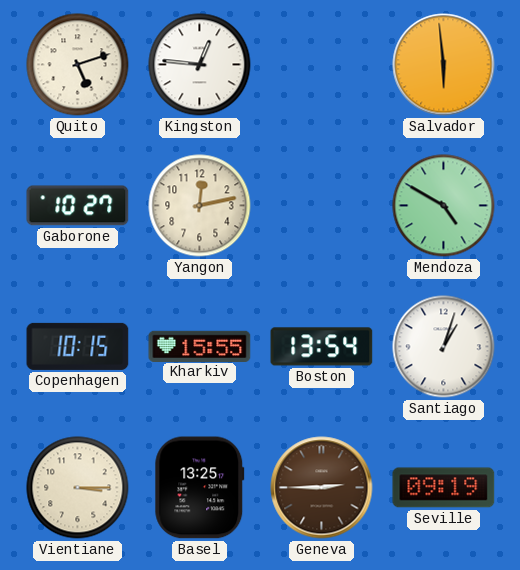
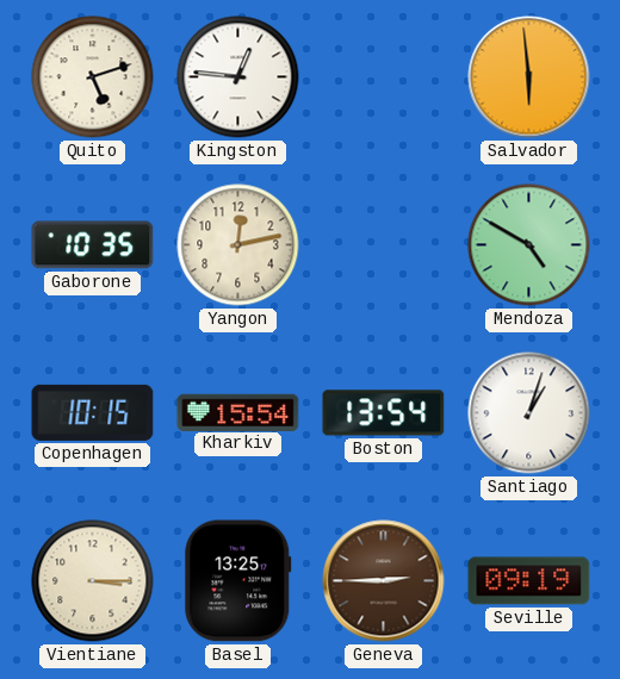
Gaborone: 10:27 -> 10:35
Kharkiv: 15:55 -> 15:54
